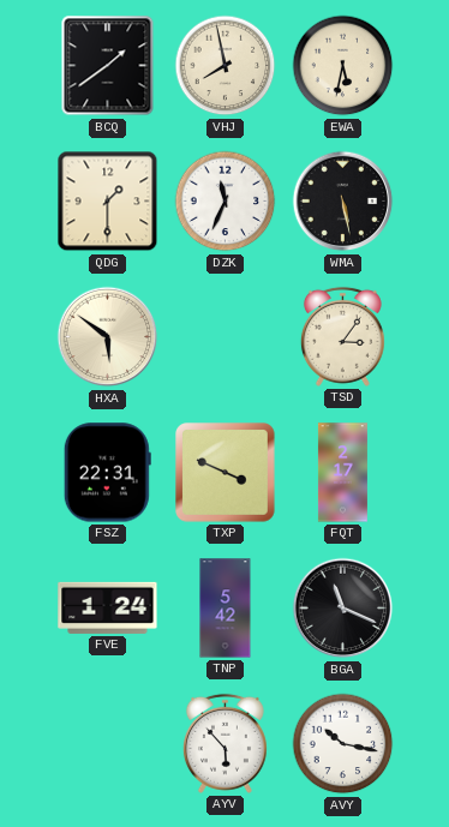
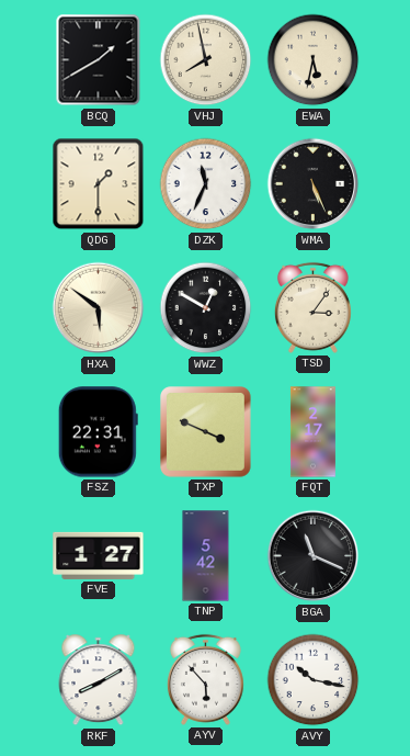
BCQ: 1:39 -> 1:40
WMA: 5:28 -> 5:26
WWZ: none -> 12:50
FVE: 1:24 -> 1:27
RKF: none -> 8:10
